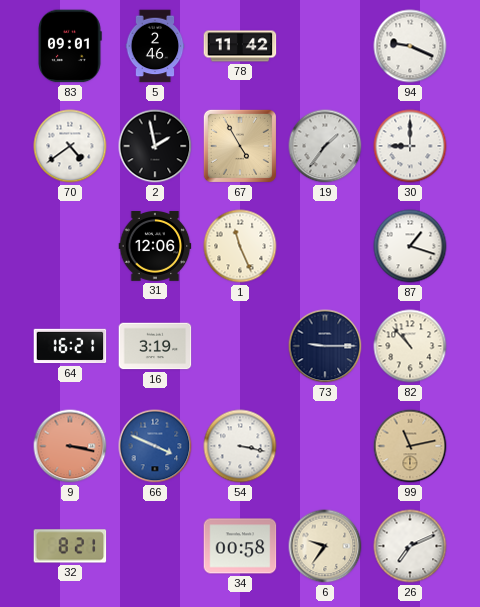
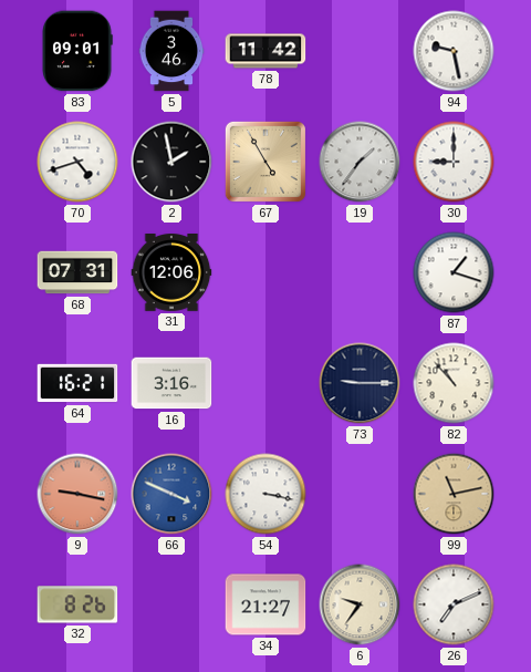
5: 2:46 -> 3:46
94: 9:19 -> 9:28
70: 4:39 -> 4:42
68: none -> 07:31
1: 11:26 -> none
16: 3:19 -> 3:16
9: 3:17 -> 9:17
32: 8:21 -> 8:26
34: 00:58 -> 21:27
